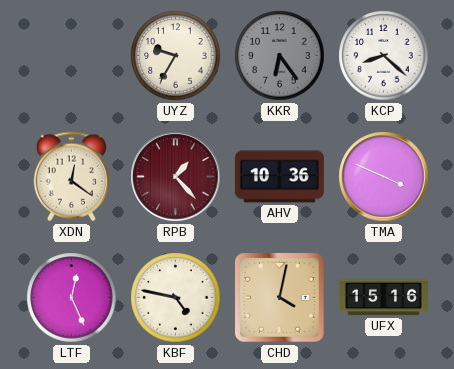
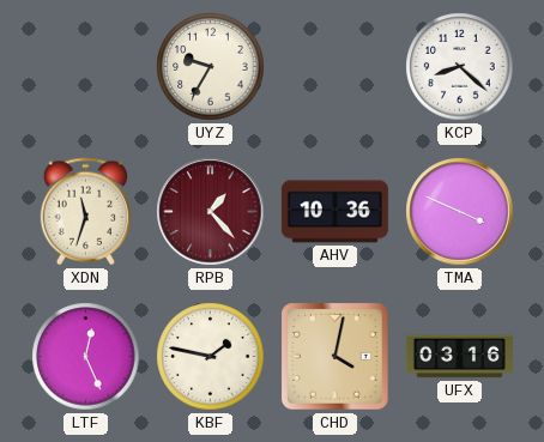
KKR: 6:24 -> none
XDN: 12:21 -> 11:33
KBF: 4:47 -> 1:47
UFX: 15:16 -> 03:16
